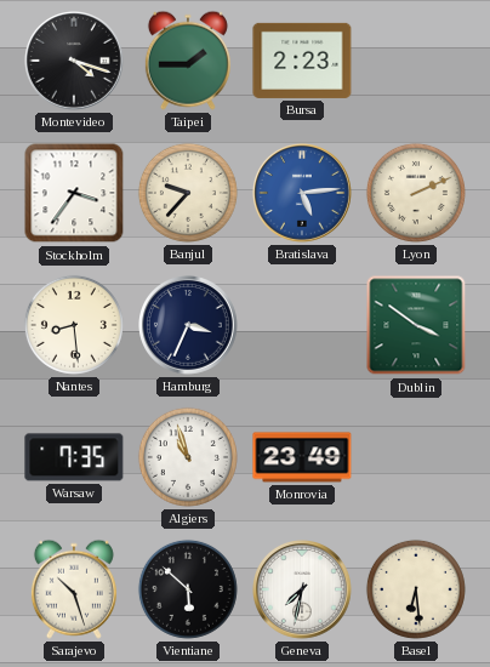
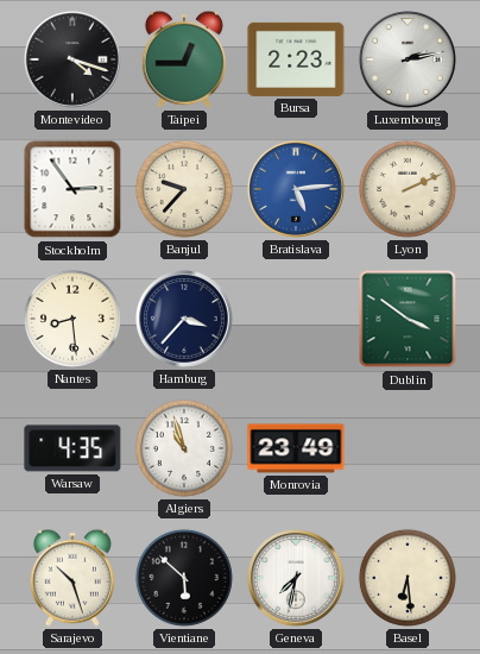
Taipei: 1:45 -> 12:45
Luxembourg: none -> 2:13
Stockholm: 3:36 -> 2:54
Hamburg: 3:34 -> 3:37
Warsaw: 7:35 -> 4:35
